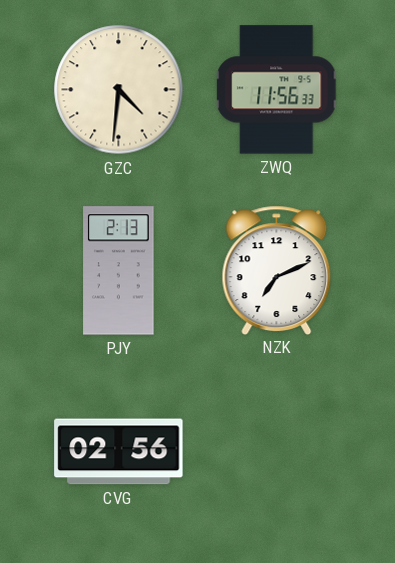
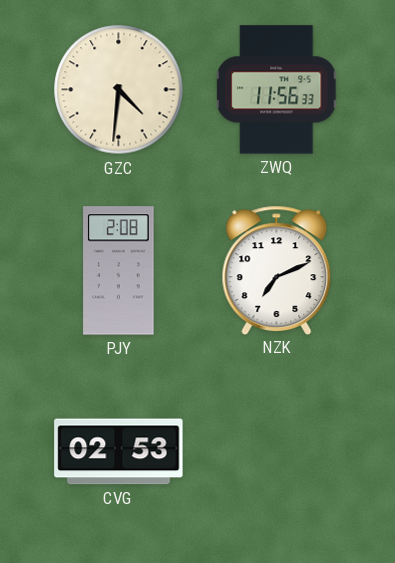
PJY: 2:13 -> 2:08
CVG: 02:56 -> 02:53
